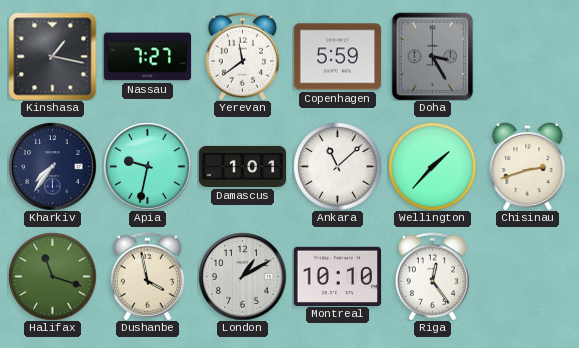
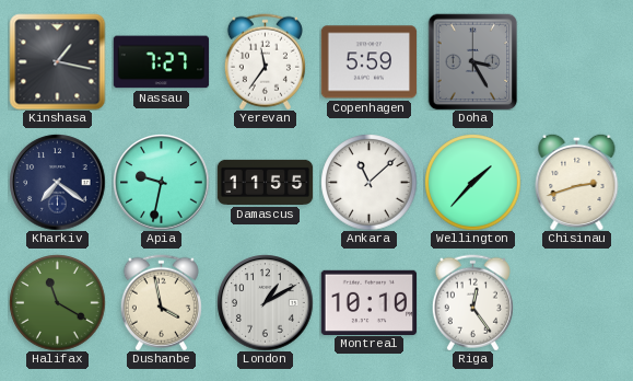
Yerevan: 11:39 -> 11:36
Kharkiv: 7:36 -> 7:21
Damascus: 1:01 -> 11:55
Halifax: 11:18 -> 11:20
